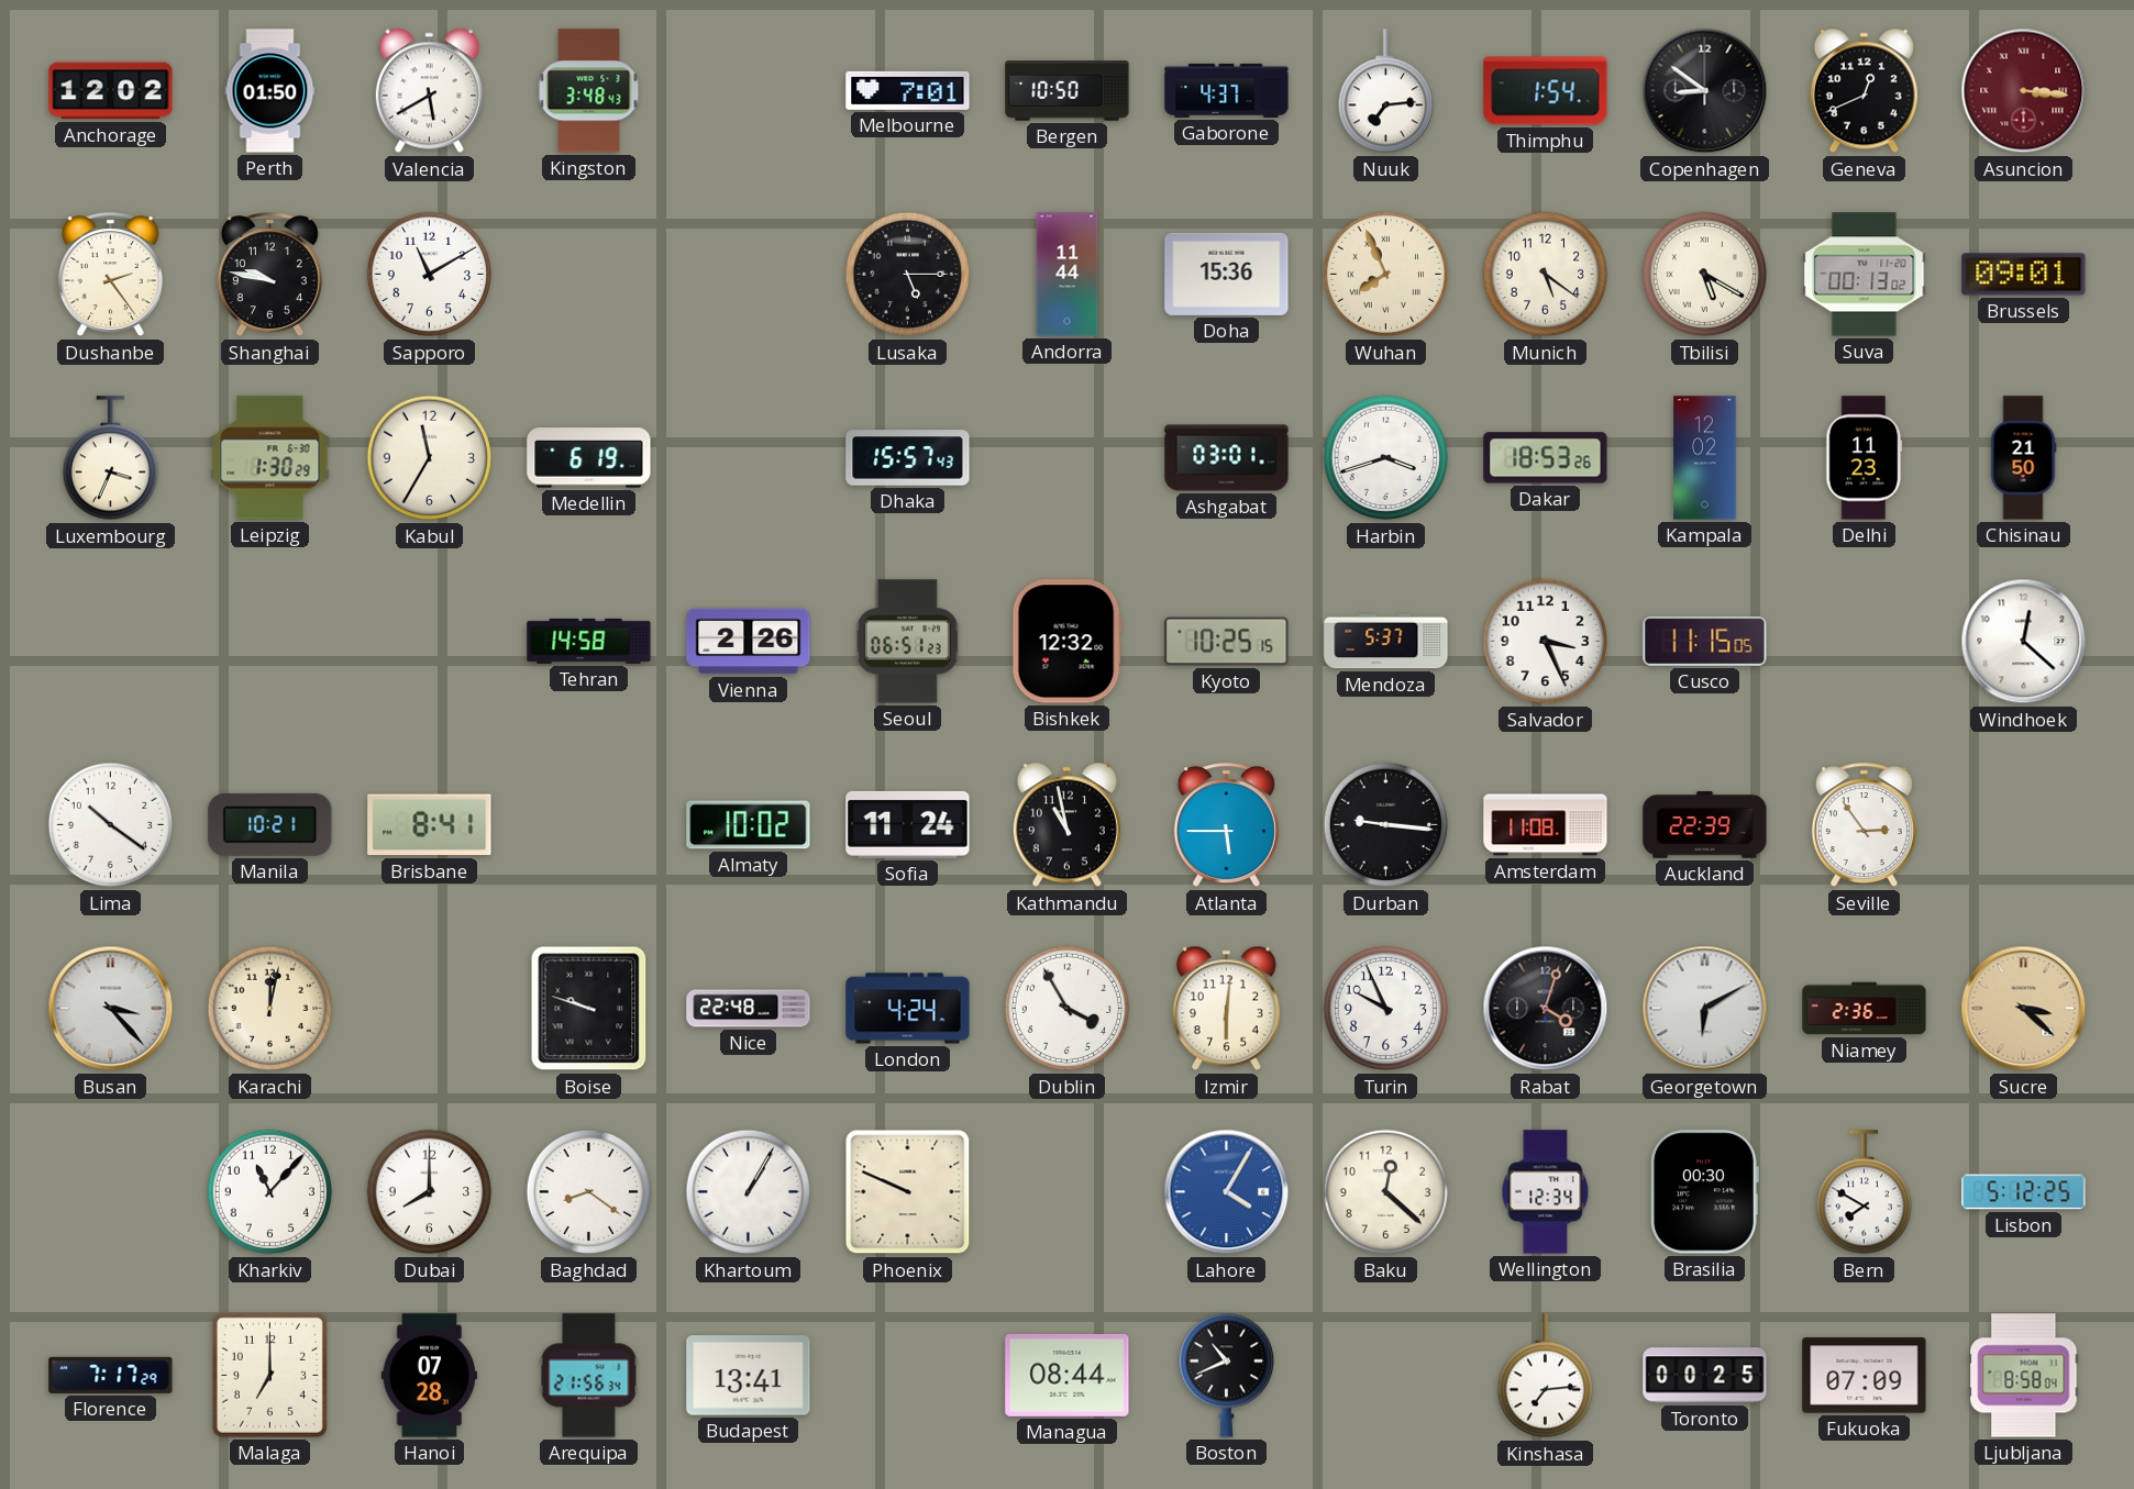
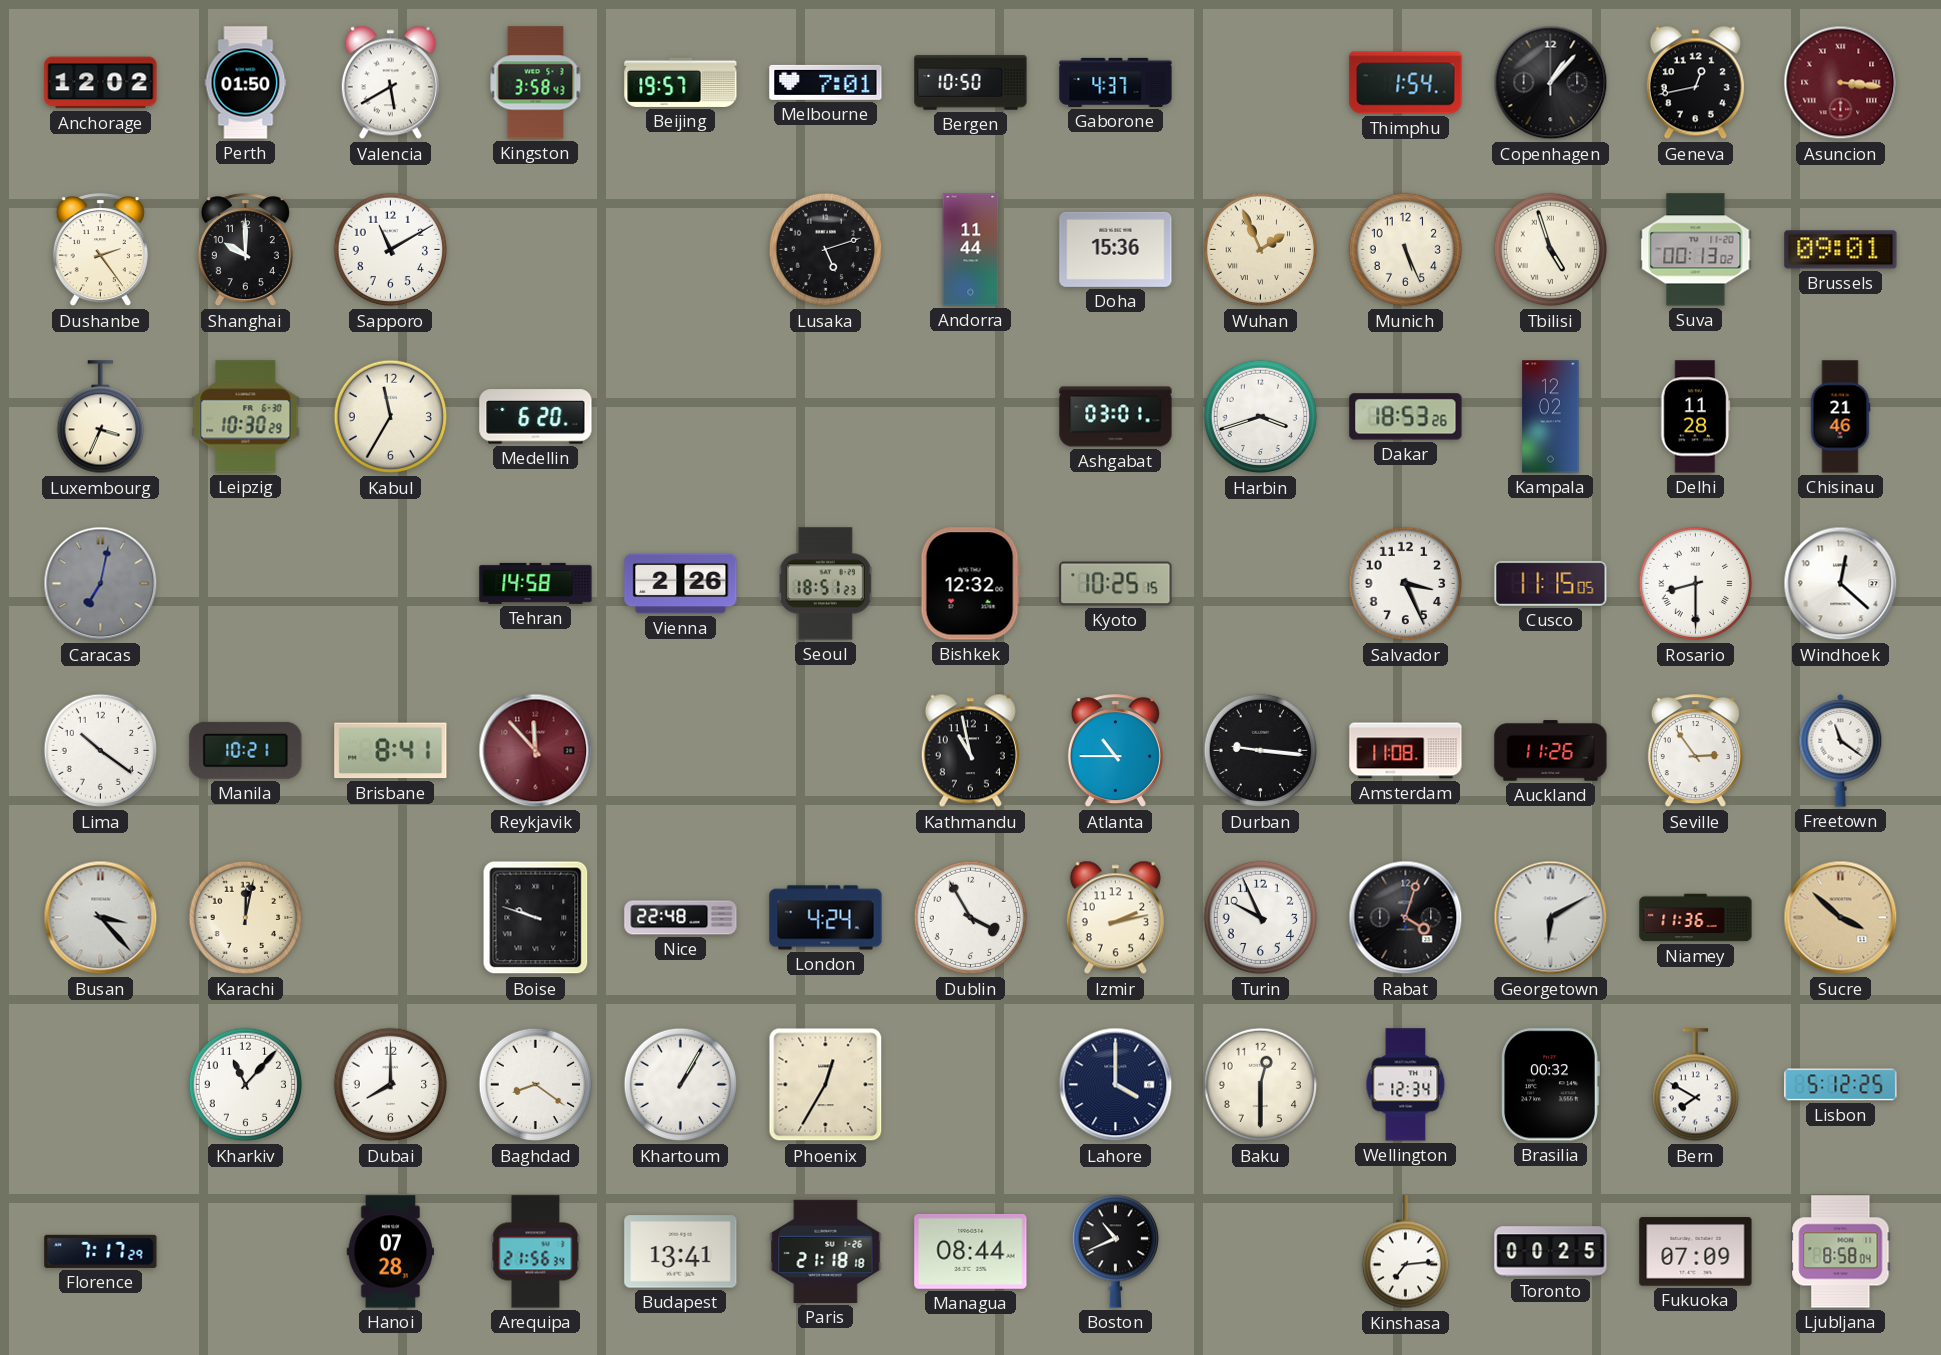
Kingston: 3:48 -> 3:58
Beijing: none -> 19:57
Nuuk: 7:14 -> none
Copenhagen: 8:51 -> 1:07
Geneva: 12:41 -> 12:43
Shanghai: 9:47 -> 10:00
Lusaka: 5:15 -> 5:12
Wuhan: 7:56 -> 1:56
Munich: 5:21 -> 5:26
Tbilisi: 5:20 -> 4:57
Leipzig: 1:30 -> 10:30
Medellin: 6:19 -> 6:20
Dhaka: 15:57 -> none
Delhi: 11:23 -> 11:28
Chisinau: 21:50 -> 21:46
Caracas: none -> 7:02
Seoul: 06:51 -> 18:51
Mendoza: 5:37 -> none
Rosario: none -> 8:30
Reykjavik: none -> 11:53
Almaty: 10:02 -> none
Sofia: 11:24 -> none
Atlanta: 5:45 -> 10:45
Auckland: 22:39 -> 11:26
Freetown: none -> 11:21
Izmir: 6:01 -> 2:13
Niamey: 2:36 -> 11:36
Sucre: 3:22 -> 3:52
Phoenix: 9:49 -> 12:35
Lahore: 4:05 -> 4:00
Lahore dial: blue -> navy
Baku: 12:22 -> 12:30
Brasilia: 00:30 -> 00:32
Malaga: 7:00 -> none
Paris: none -> 21:18
